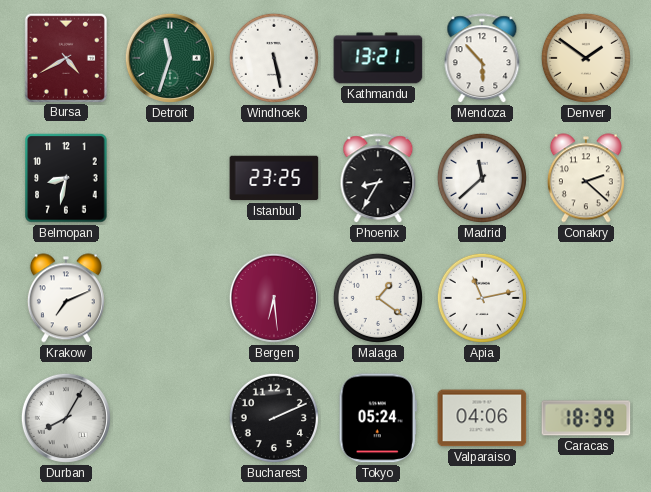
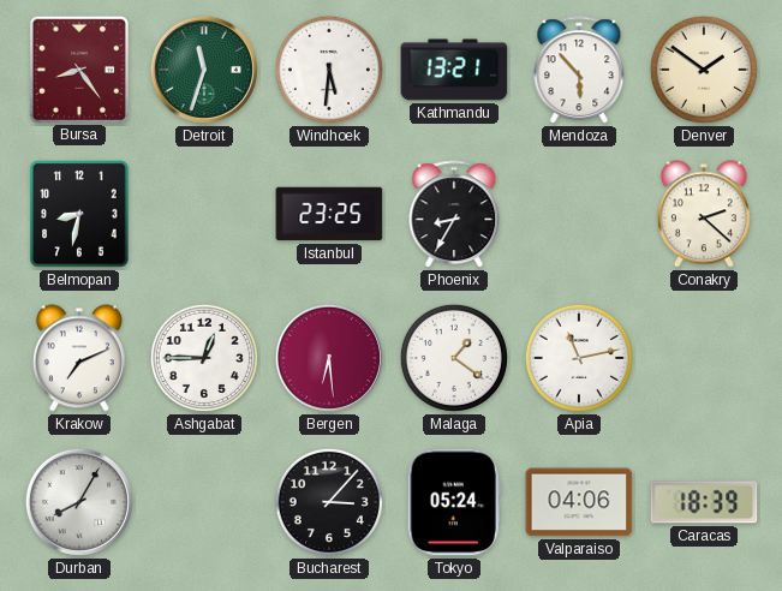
Bursa: 4:40 -> 8:24
Windhoek: 5:28 -> 5:31
Madrid: 11:38 -> none
Ashgabat: none -> 12:45
Bucharest: 2:11 -> 3:07
